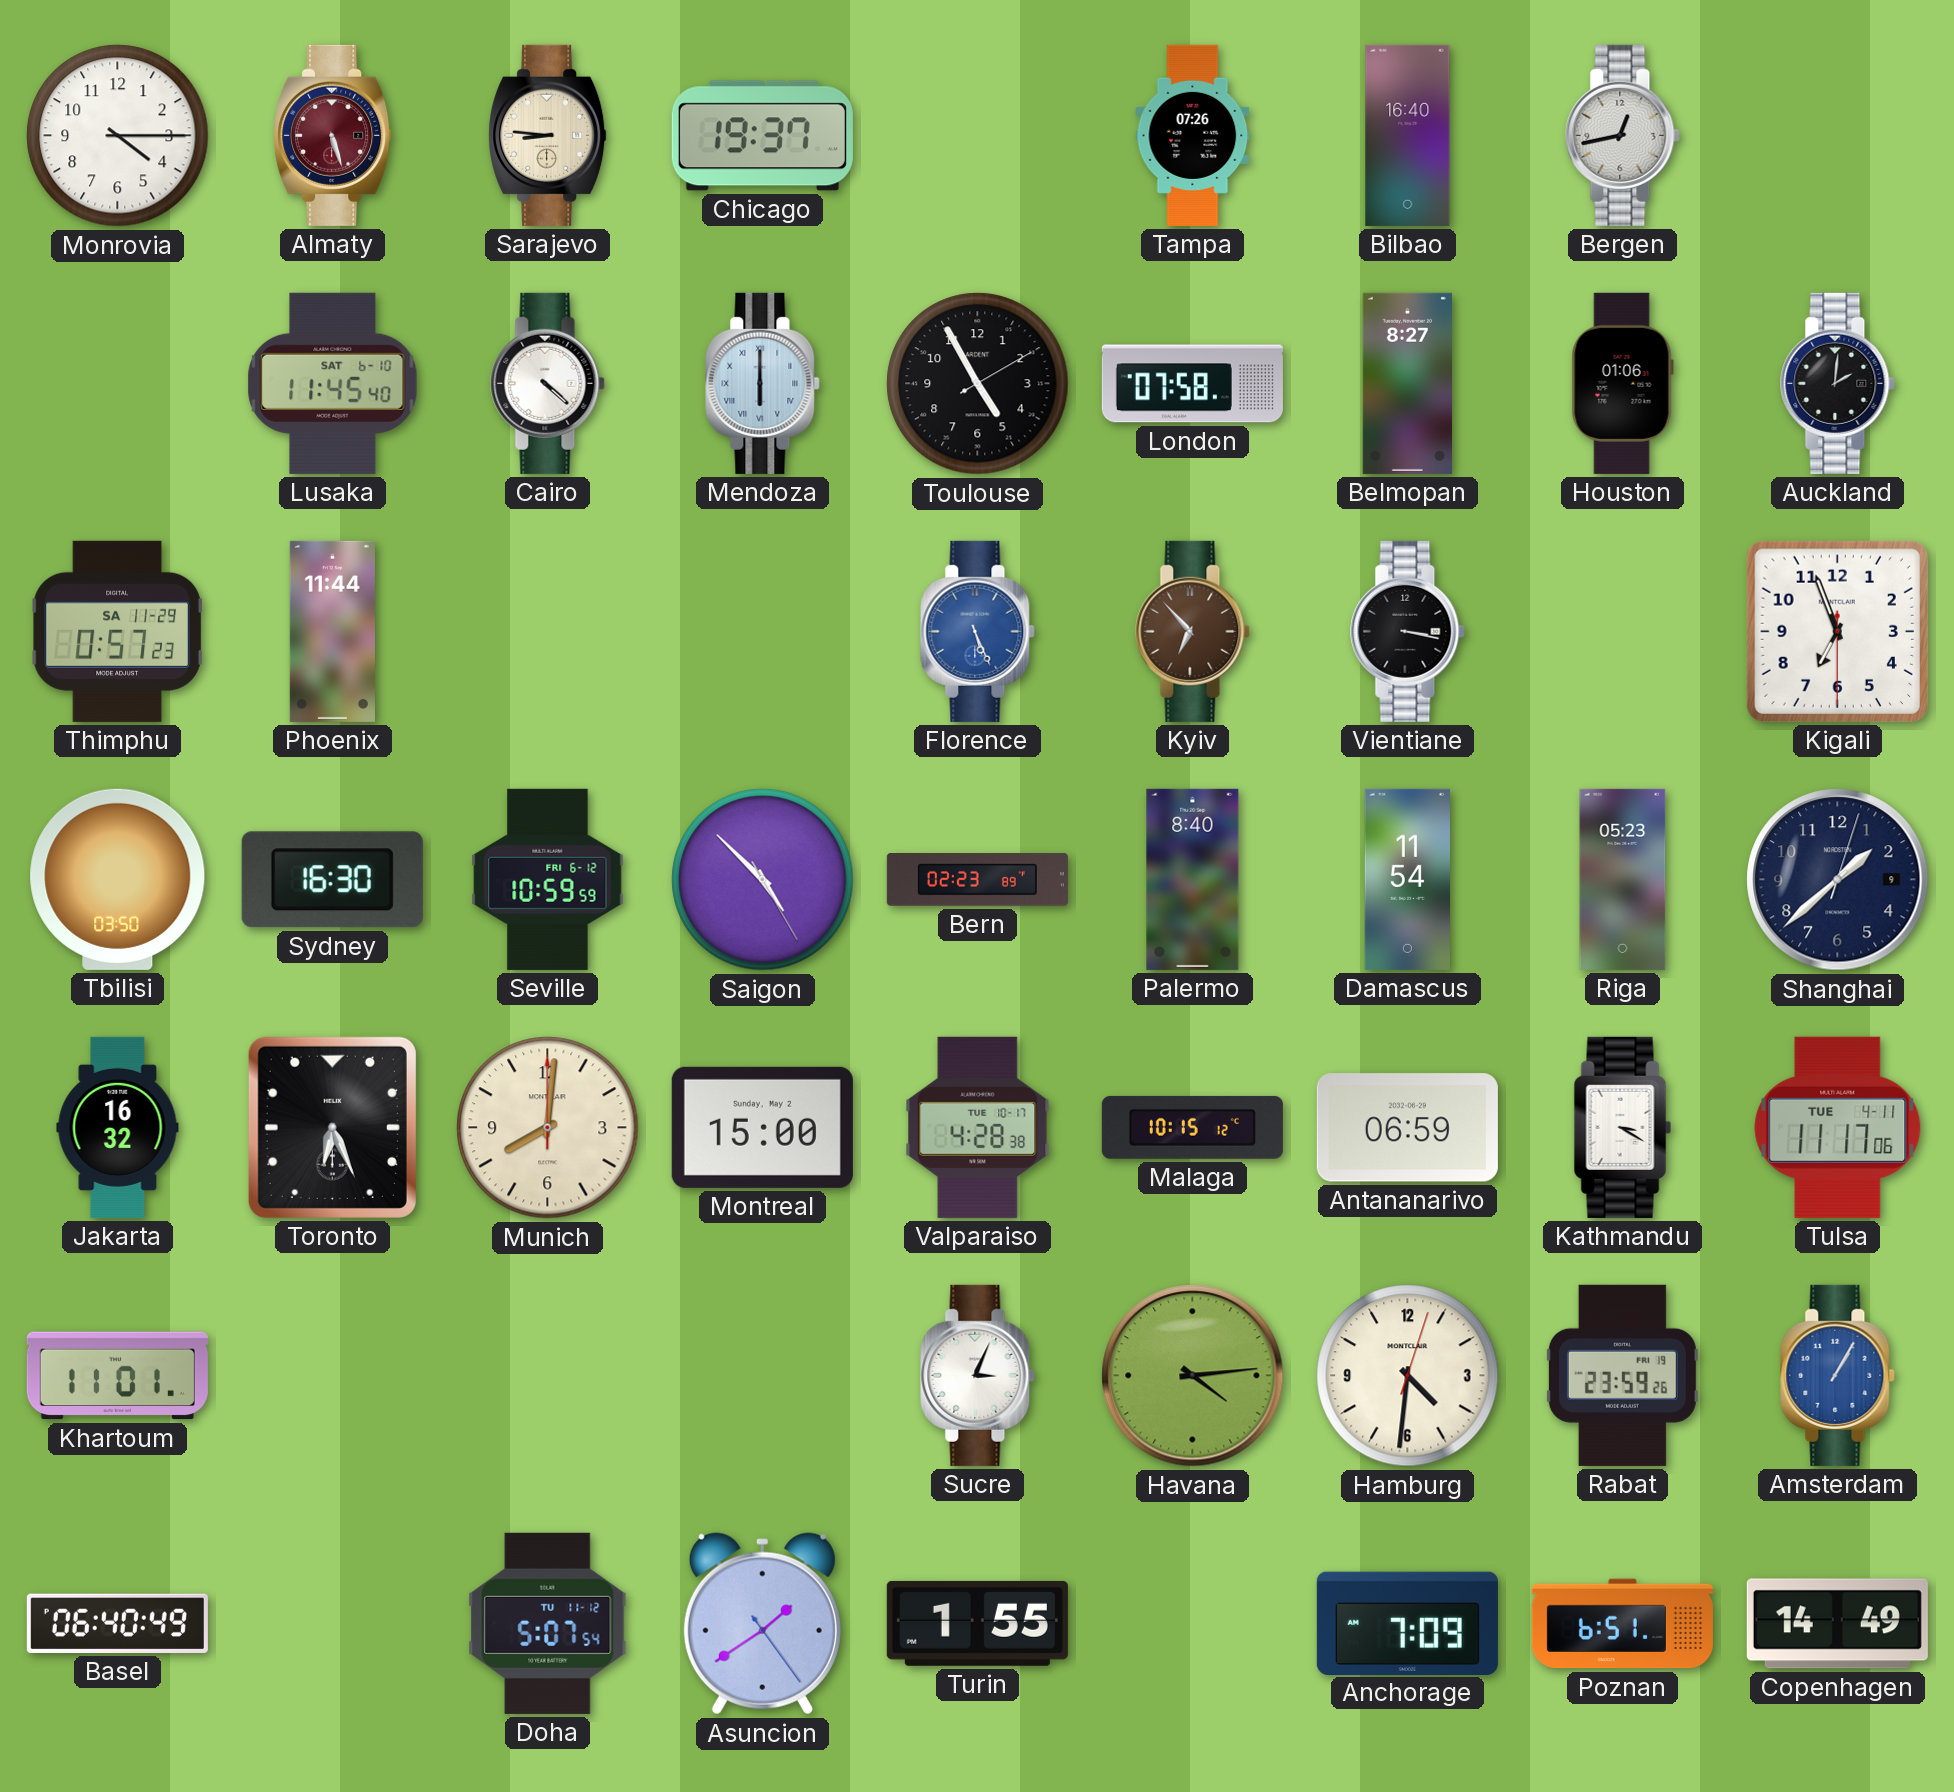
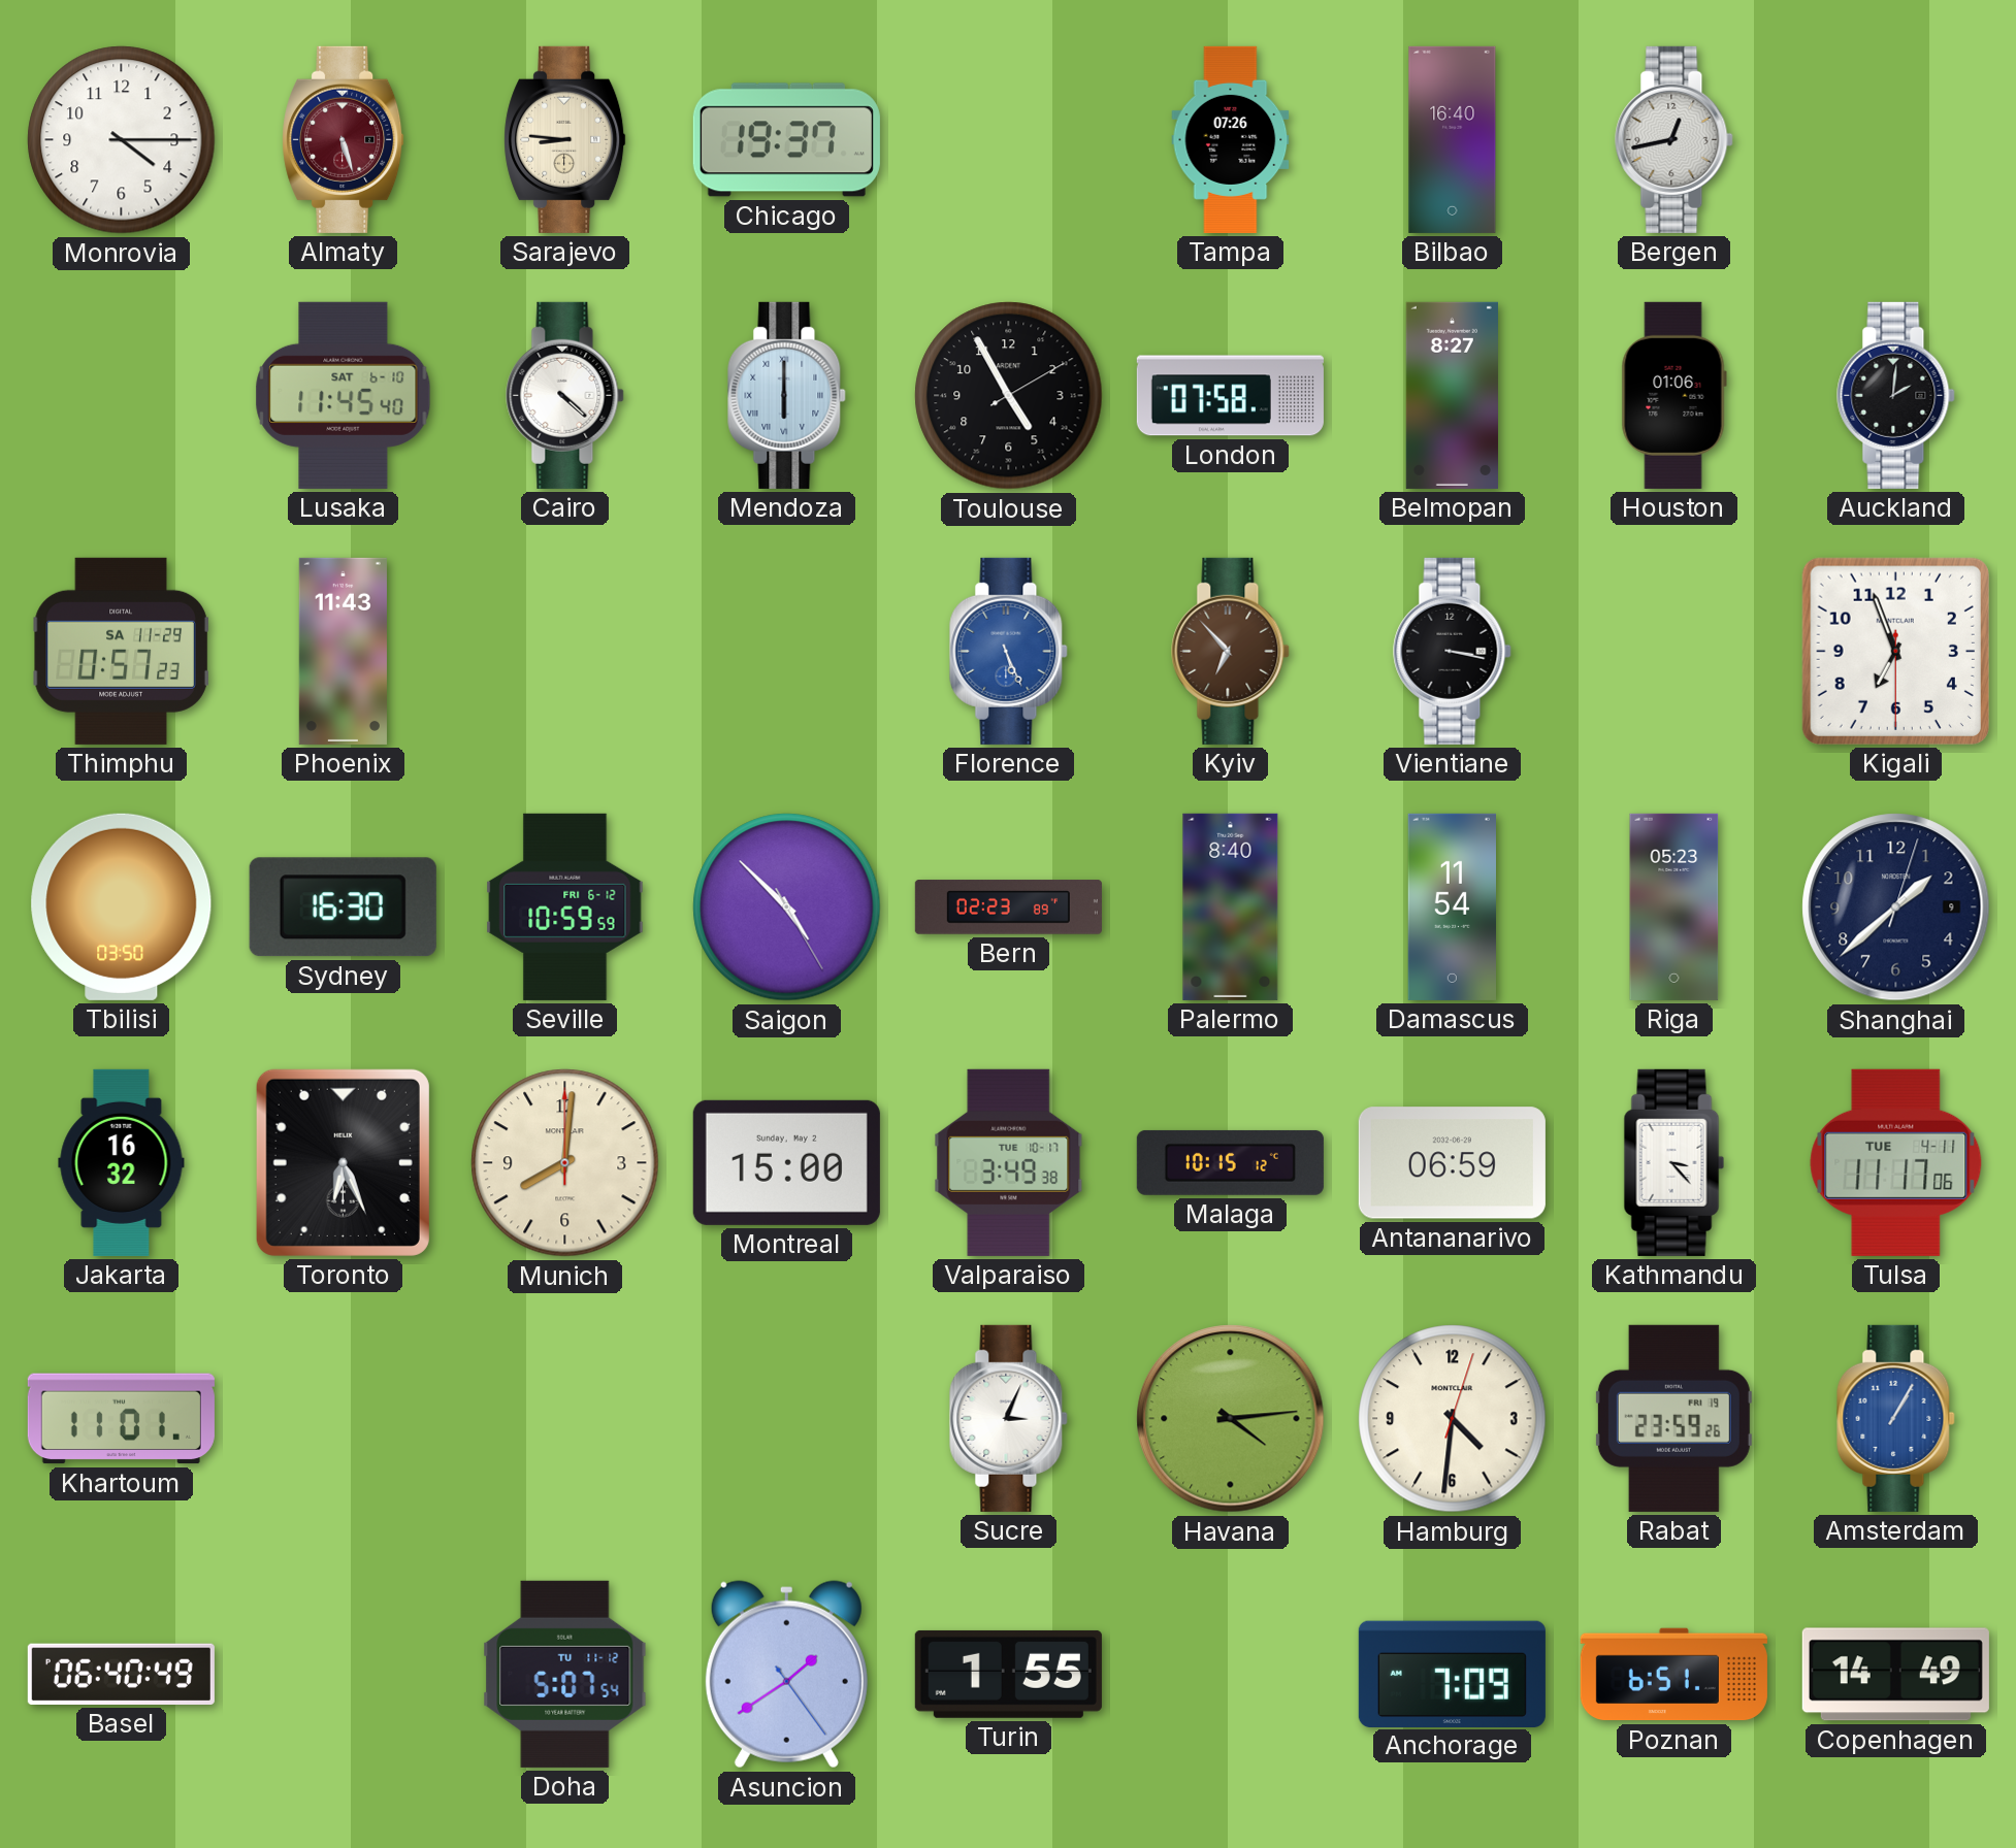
Phoenix: 11:44 -> 11:43
Valparaiso: 4:28 -> 3:49
Kathmandu: 3:20 -> 3:23
